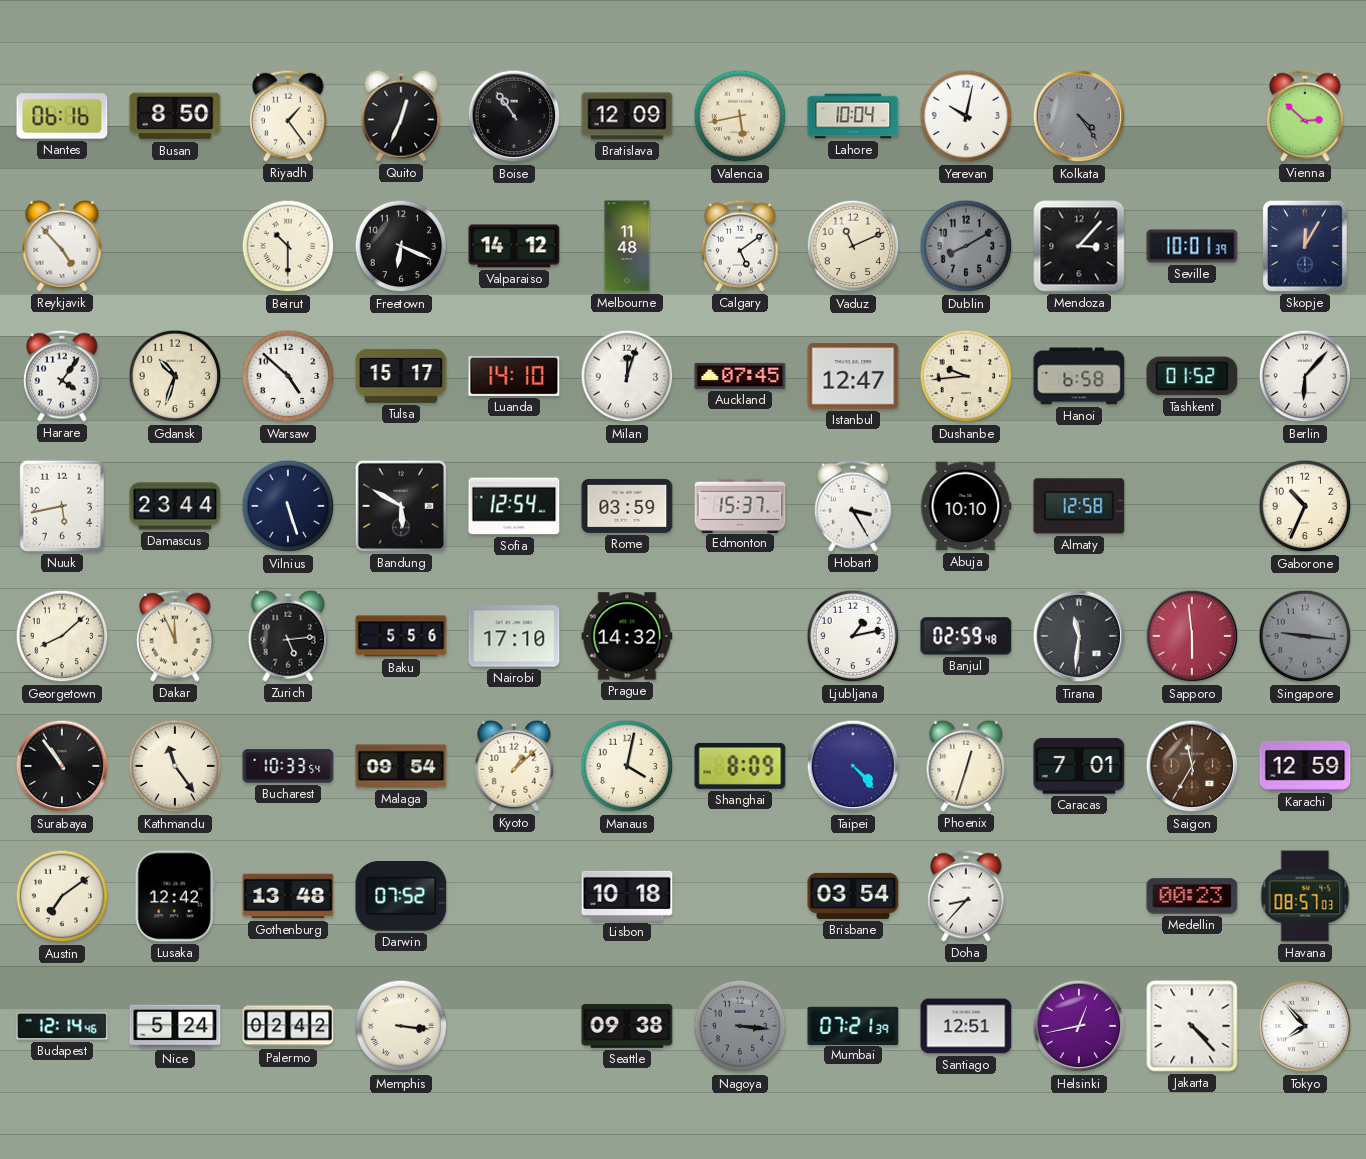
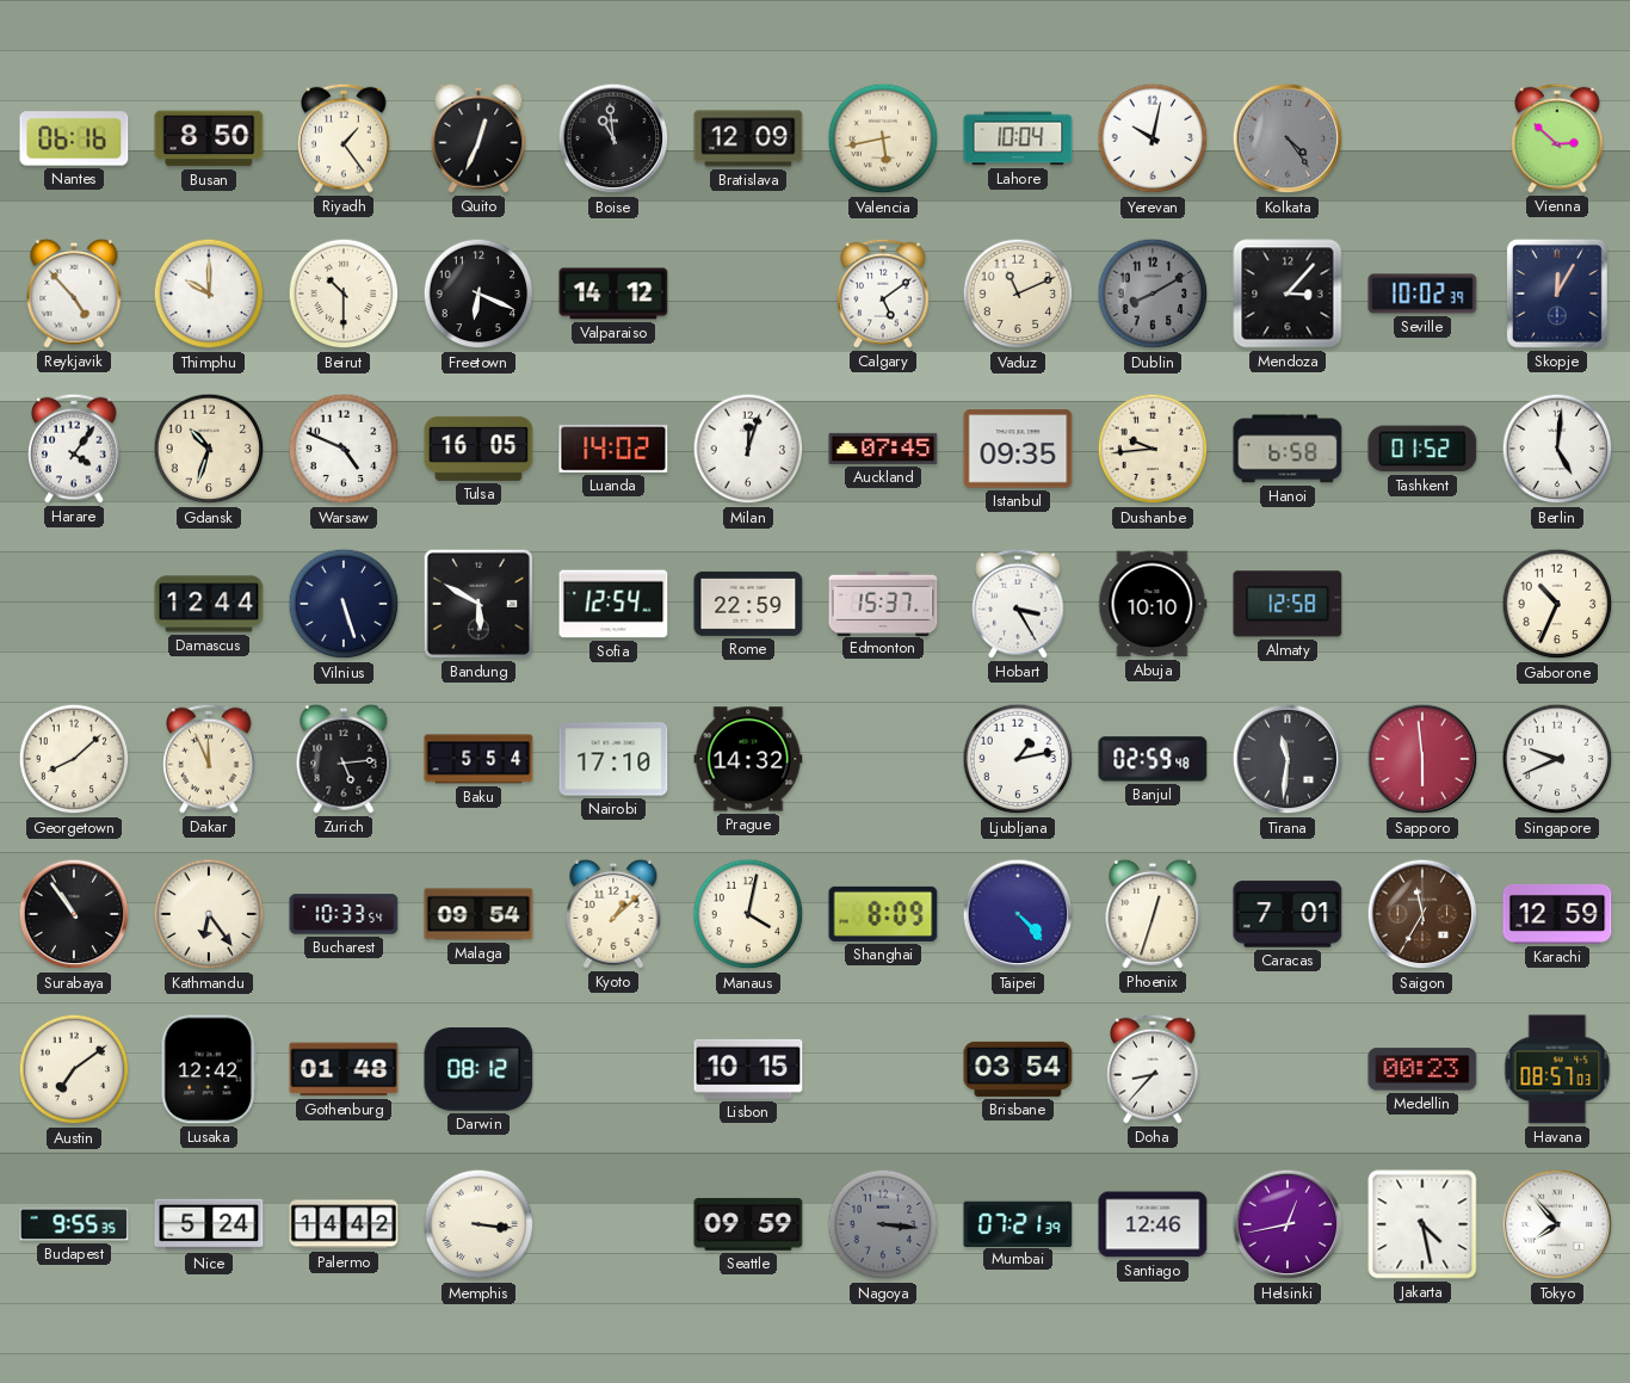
Boise: 10:54 -> 10:59
Thimphu: none -> 10:00
Melbourne: 11:48 -> none
Seville: 10:01 -> 10:02
Warsaw: 4:52 -> 4:49
Tulsa: 15:17 -> 16:05
Luanda: 14:10 -> 14:02
Istanbul: 12:47 -> 09:35
Berlin: 6:07 -> 5:01
Nuuk: 5:43 -> none
Damascus: 23:44 -> 12:44
Rome: 03:59 -> 22:59
Baku: 5:56 -> 5:54
Singapore: 9:16 -> 9:41
Singapore dial: grey -> white
Kathmandu: 11:24 -> 6:24
Gothenburg: 13:48 -> 01:48
Darwin: 07:52 -> 08:12
Lisbon: 10:18 -> 10:15
Budapest: 12:14 -> 9:55
Palermo: 02:42 -> 14:42
Seattle: 09:38 -> 09:59
Santiago: 12:51 -> 12:46
Jakarta: 4:23 -> 4:28
